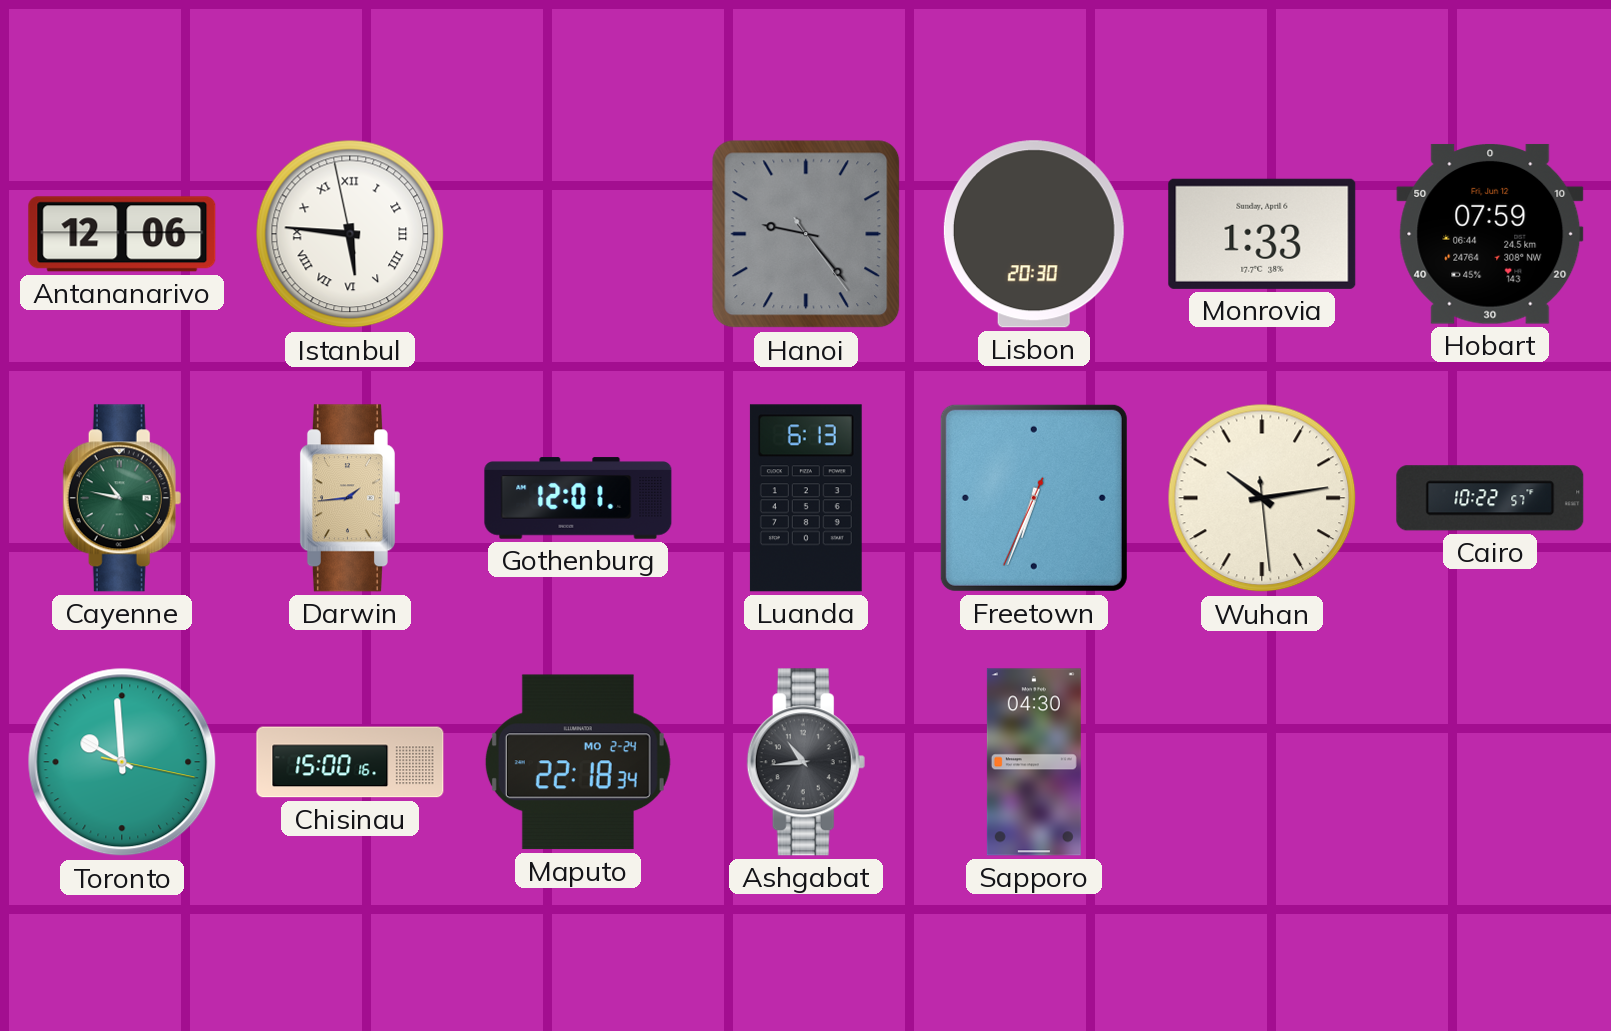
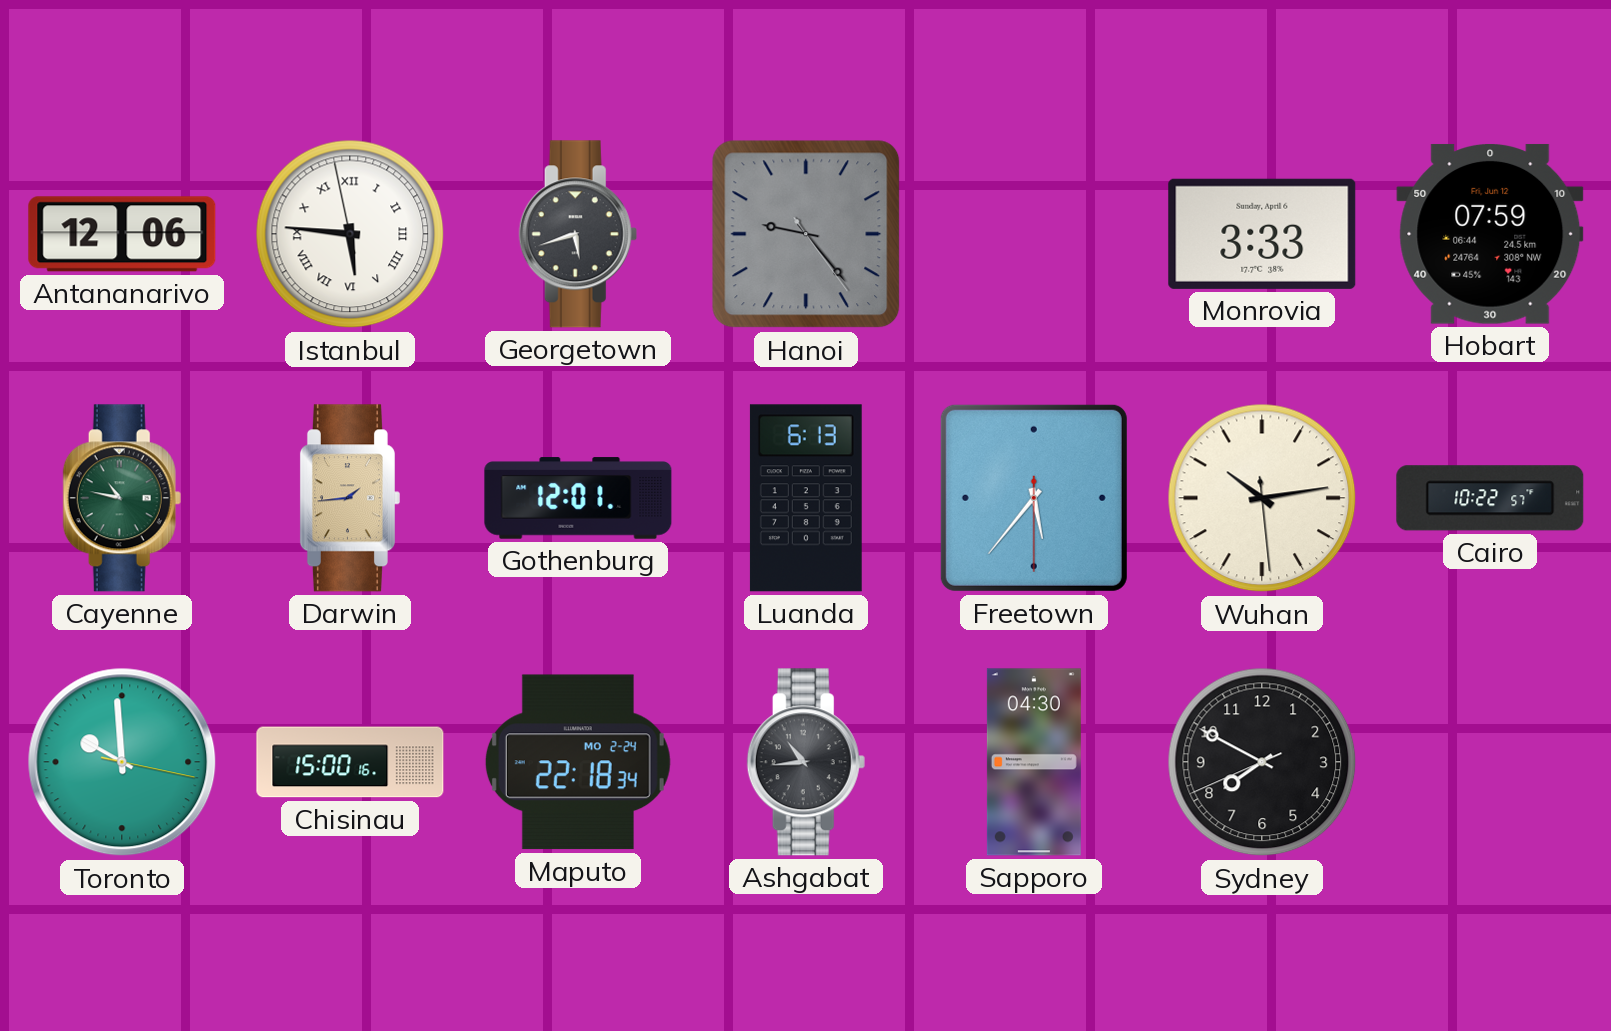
Georgetown: none -> 5:42
Lisbon: 20:30 -> none
Monrovia: 1:33 -> 3:33
Freetown: 6:33 -> 5:36
Sydney: none -> 7:49
